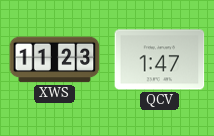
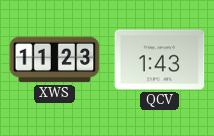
QCV: 1:47 -> 1:43
